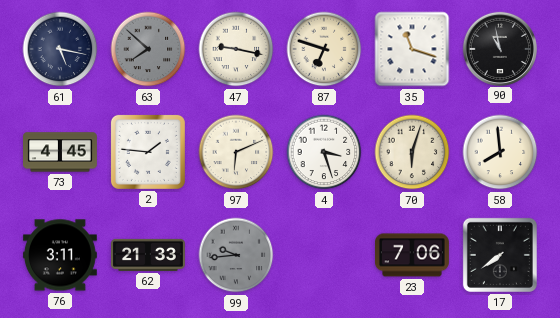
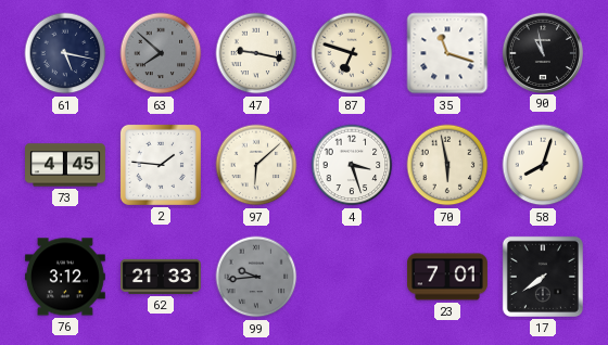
97: 6:11 -> 6:08
70: 6:03 -> 5:58
58: 7:59 -> 8:03
76: 3:11 -> 3:12
23: 7:06 -> 7:01
